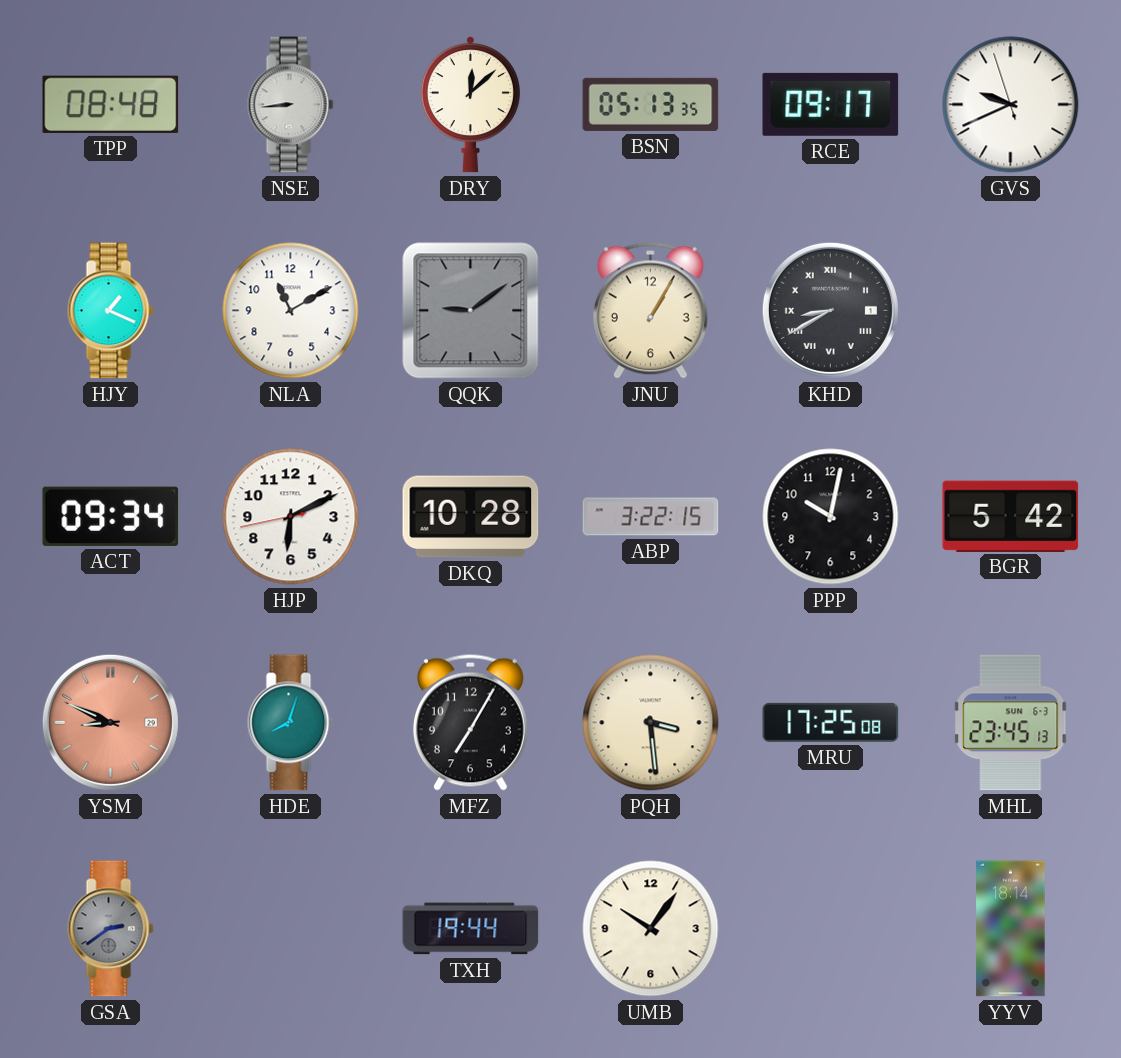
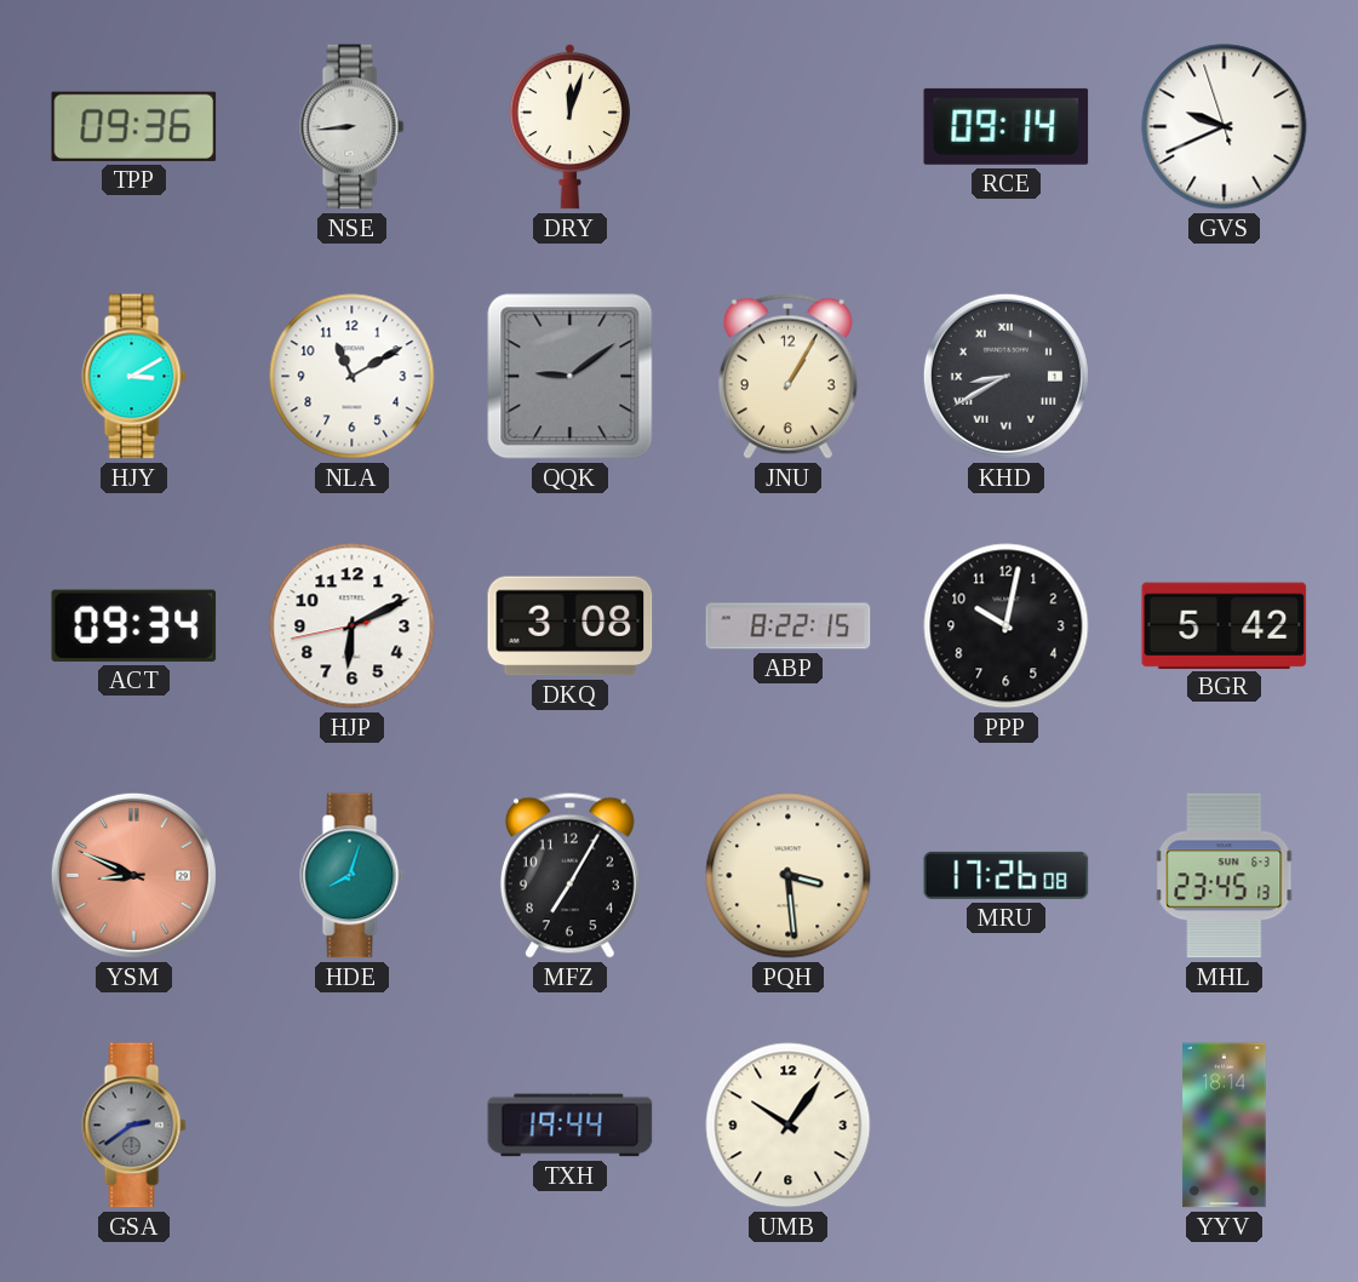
TPP: 08:48 -> 09:36
DRY: 12:08 -> 12:03
BSN: 05:13 -> none
RCE: 09:17 -> 09:14
HJY: 1:19 -> 3:10
DKQ: 10:28 -> 3:08
ABP: 3:22 -> 8:22
MRU: 17:25 -> 17:26
